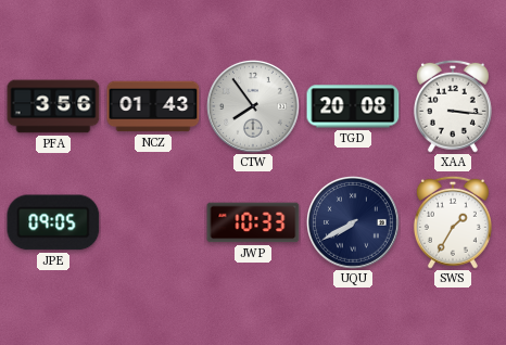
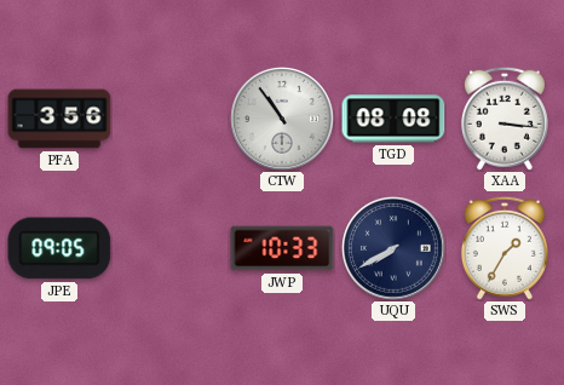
NCZ: 01:43 -> none
CTW: 7:54 -> 10:54
TGD: 20:08 -> 08:08
